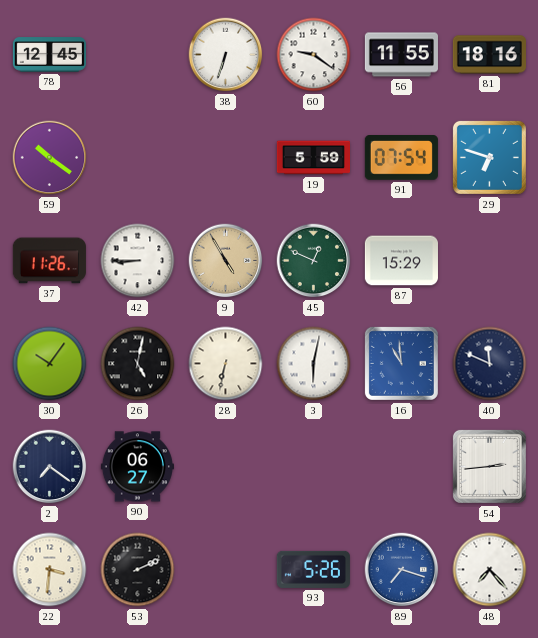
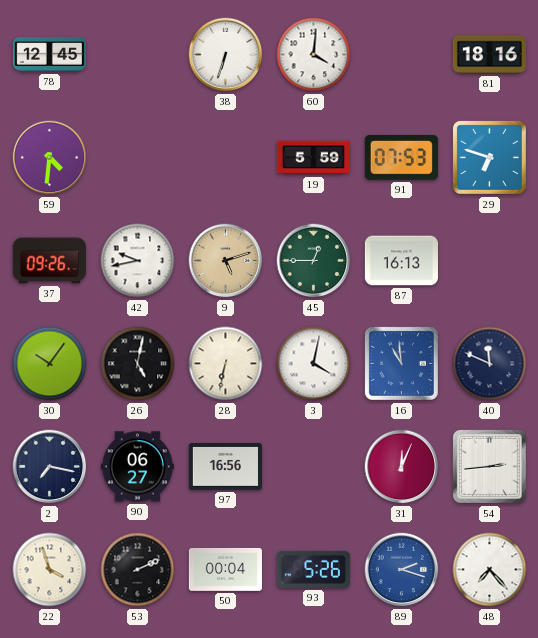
60: 9:21 -> 4:01
56: 11:55 -> none
59: 10:21 -> 4:31
91: 07:54 -> 07:53
37: 11:26 -> 09:26
42: 8:45 -> 9:43
9: 4:55 -> 5:12
45: 12:49 -> 12:45
87: 15:29 -> 16:13
3: 6:02 -> 4:02
2: 7:21 -> 7:17
97: none -> 16:56
31: none -> 12:04
22: 3:31 -> 3:57
50: none -> 00:04
89: 7:18 -> 2:18
